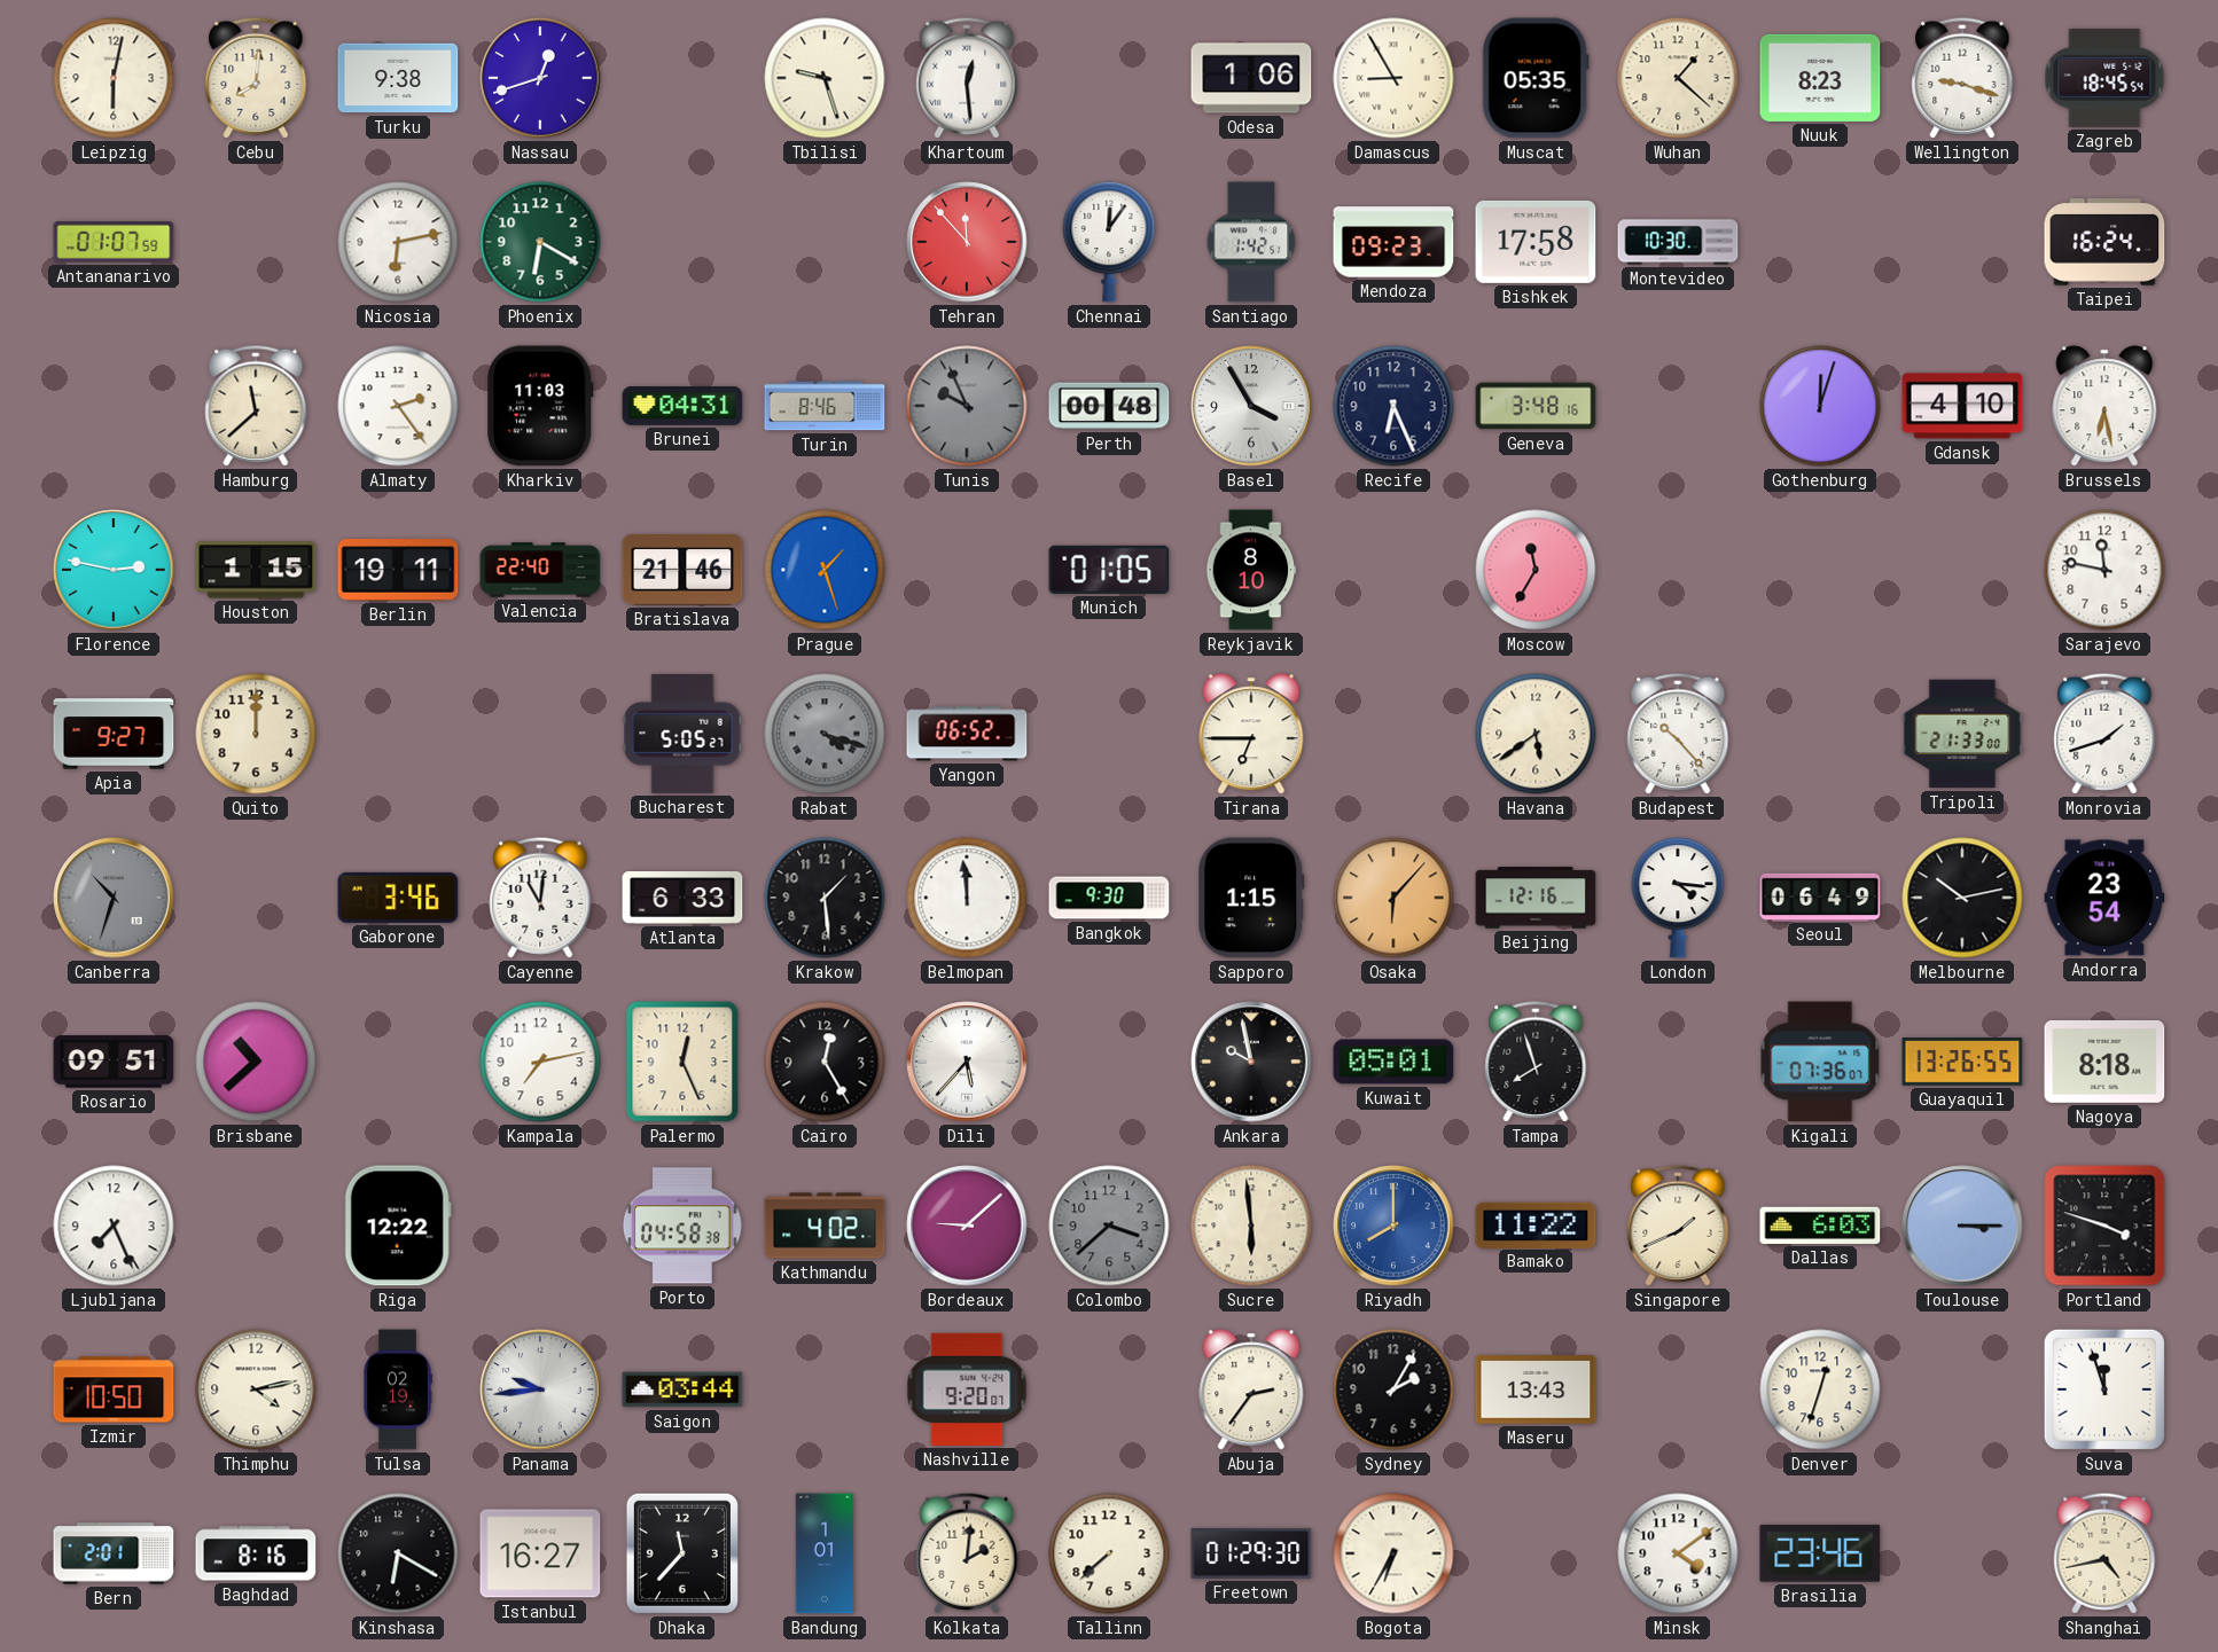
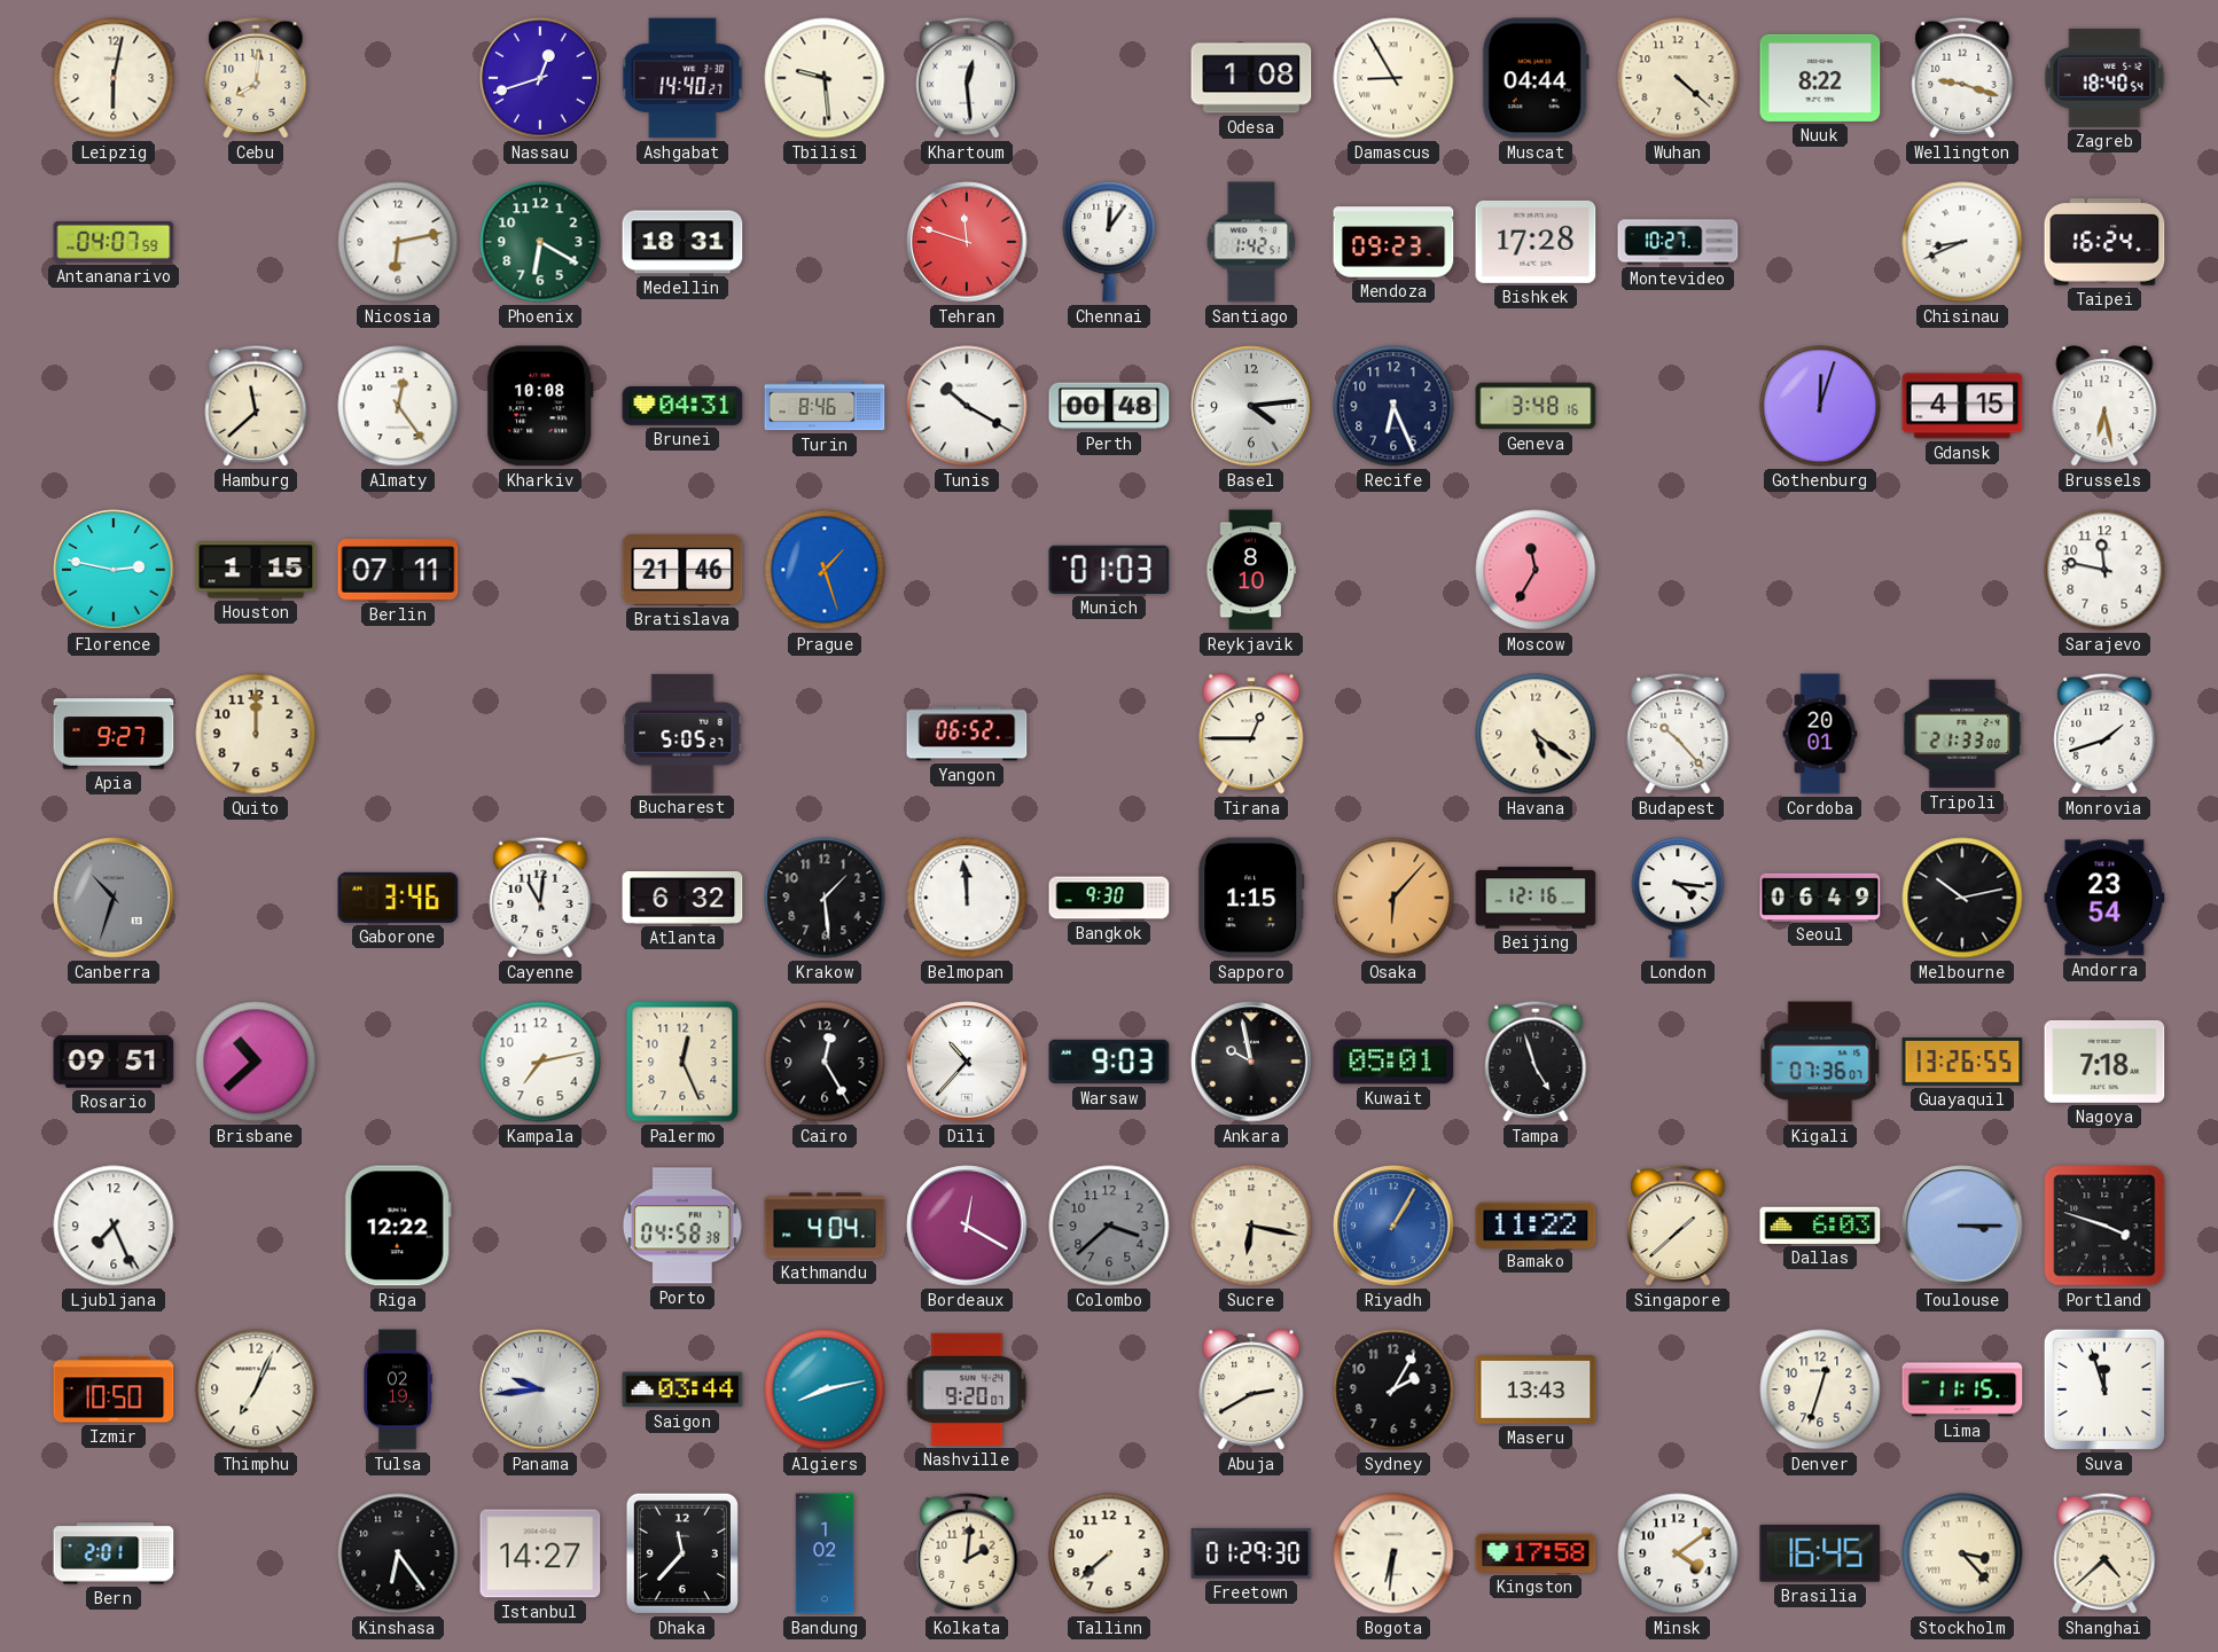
Turku: 9:38 -> none
Ashgabat: none -> 14:40
Tbilisi: 9:27 -> 9:29
Odesa: 1:06 -> 1:08
Muscat: 05:35 -> 04:44
Wuhan: 1:22 -> 4:22
Nuuk: 8:23 -> 8:22
Zagreb: 18:45 -> 18:40
Antananarivo: 01:07 -> 04:07
Medellin: none -> 18:31
Tehran: 11:53 -> 11:48
Bishkek: 17:58 -> 17:28
Montevideo: 10:30 -> 10:27
Chisinau: none -> 8:41
Almaty: 2:24 -> 12:24
Kharkiv: 11:03 -> 10:08
Tunis: 9:56 -> 10:20
Tunis dial: grey -> white
Basel: 3:55 -> 4:14
Gdansk: 4:10 -> 4:15
Berlin: 19:11 -> 07:11
Valencia: 22:40 -> none
Munich: 01:05 -> 01:03
Rabat: 4:18 -> none
Tirana: 6:45 -> 12:45
Havana: 5:39 -> 5:21
Cordoba: none -> 20:01
Atlanta: 6:33 -> 6:32
Dili: 5:37 -> 10:37
Warsaw: none -> 9:03
Tampa: 7:57 -> 4:57
Nagoya: 8:18 -> 7:18
Kathmandu: 4:02 -> 4:04
Bordeaux: 9:08 -> 12:20
Sucre: 5:59 -> 6:17
Riyadh: 8:00 -> 1:05
Singapore: 1:41 -> 1:38
Thimphu: 4:13 -> 7:04
Algiers: none -> 8:13
Abuja: 2:36 -> 2:40
Lima: none -> 11:15
Baghdad: 8:16 -> none
Kinshasa: 6:20 -> 6:24
Istanbul: 16:27 -> 14:27
Bandung: 1:01 -> 1:02
Bogota: 6:35 -> 6:31
Kingston: none -> 17:58
Brasilia: 23:46 -> 16:45
Stockholm: none -> 3:23
Shanghai: 4:43 -> 4:38
